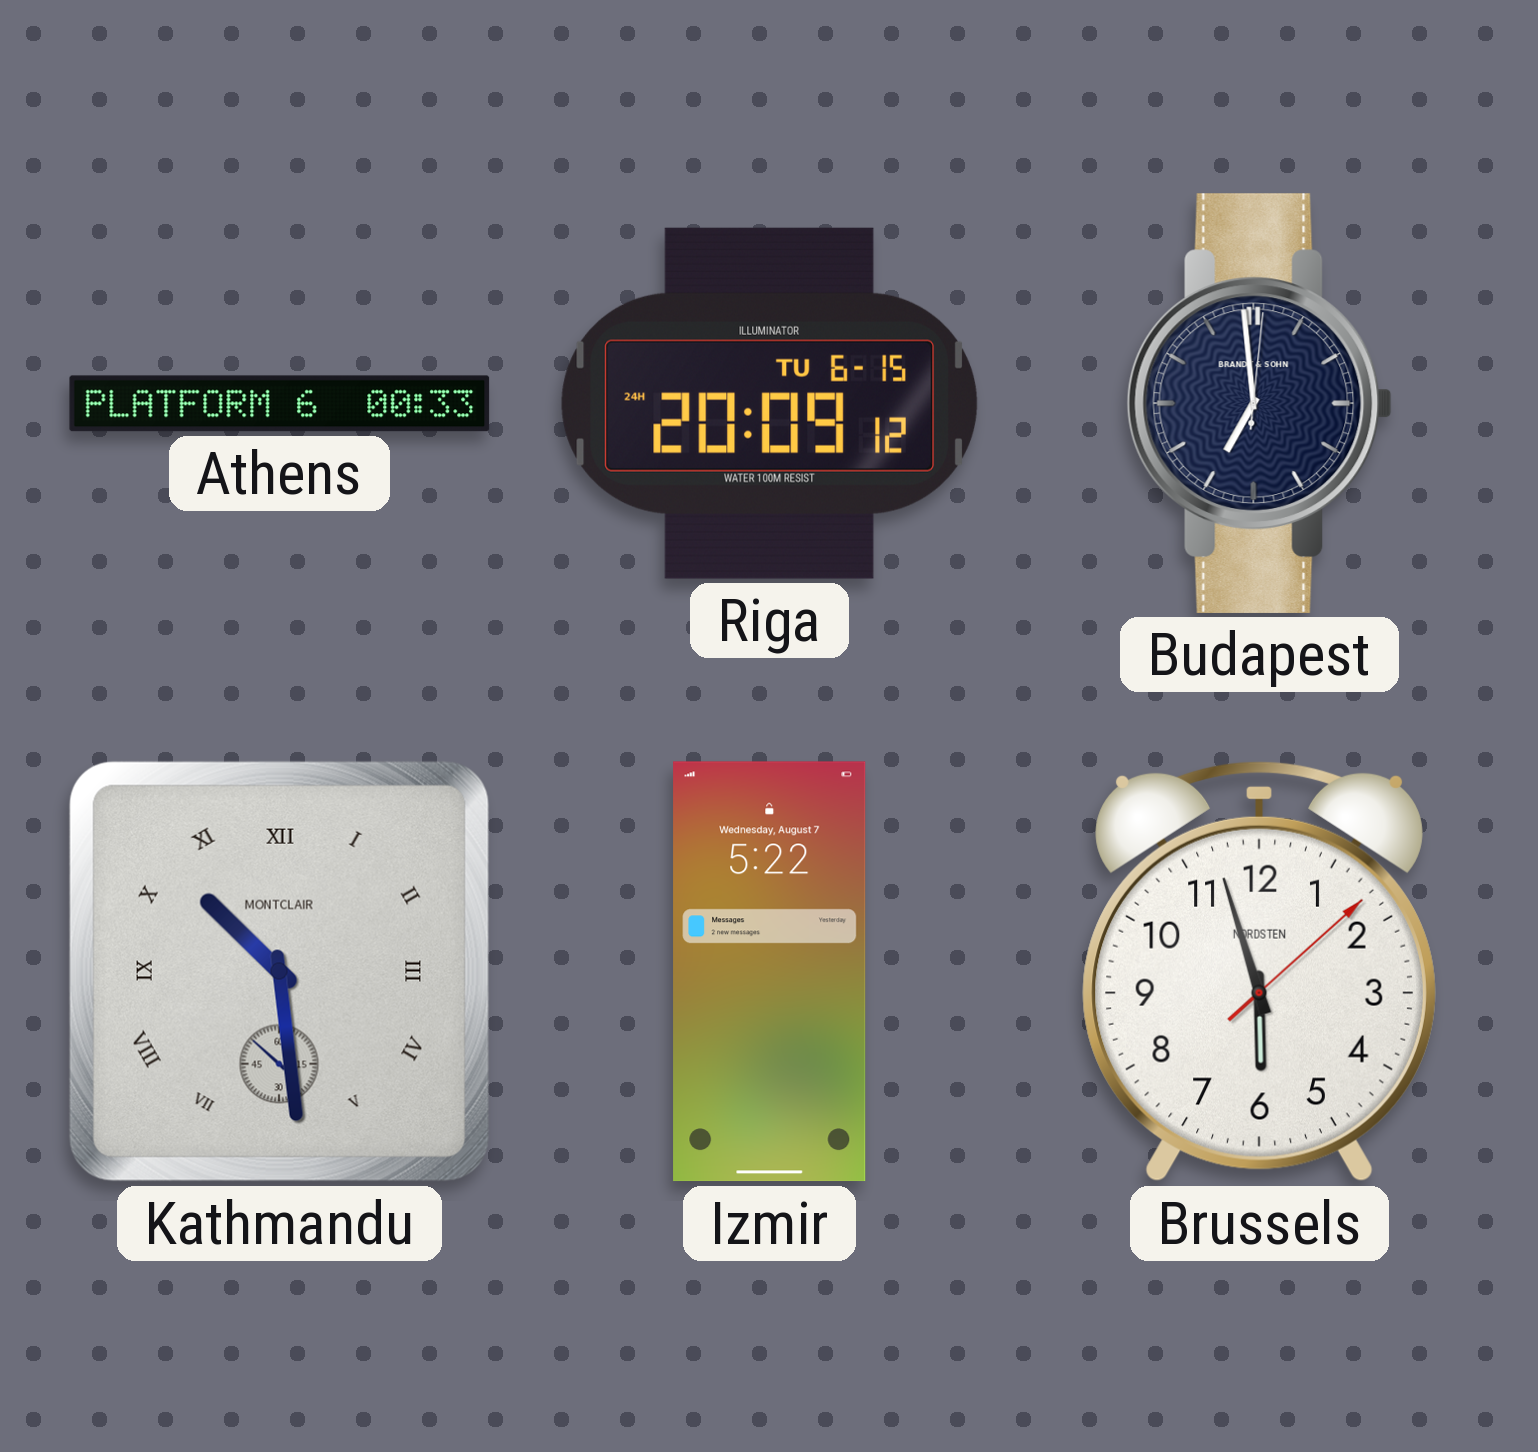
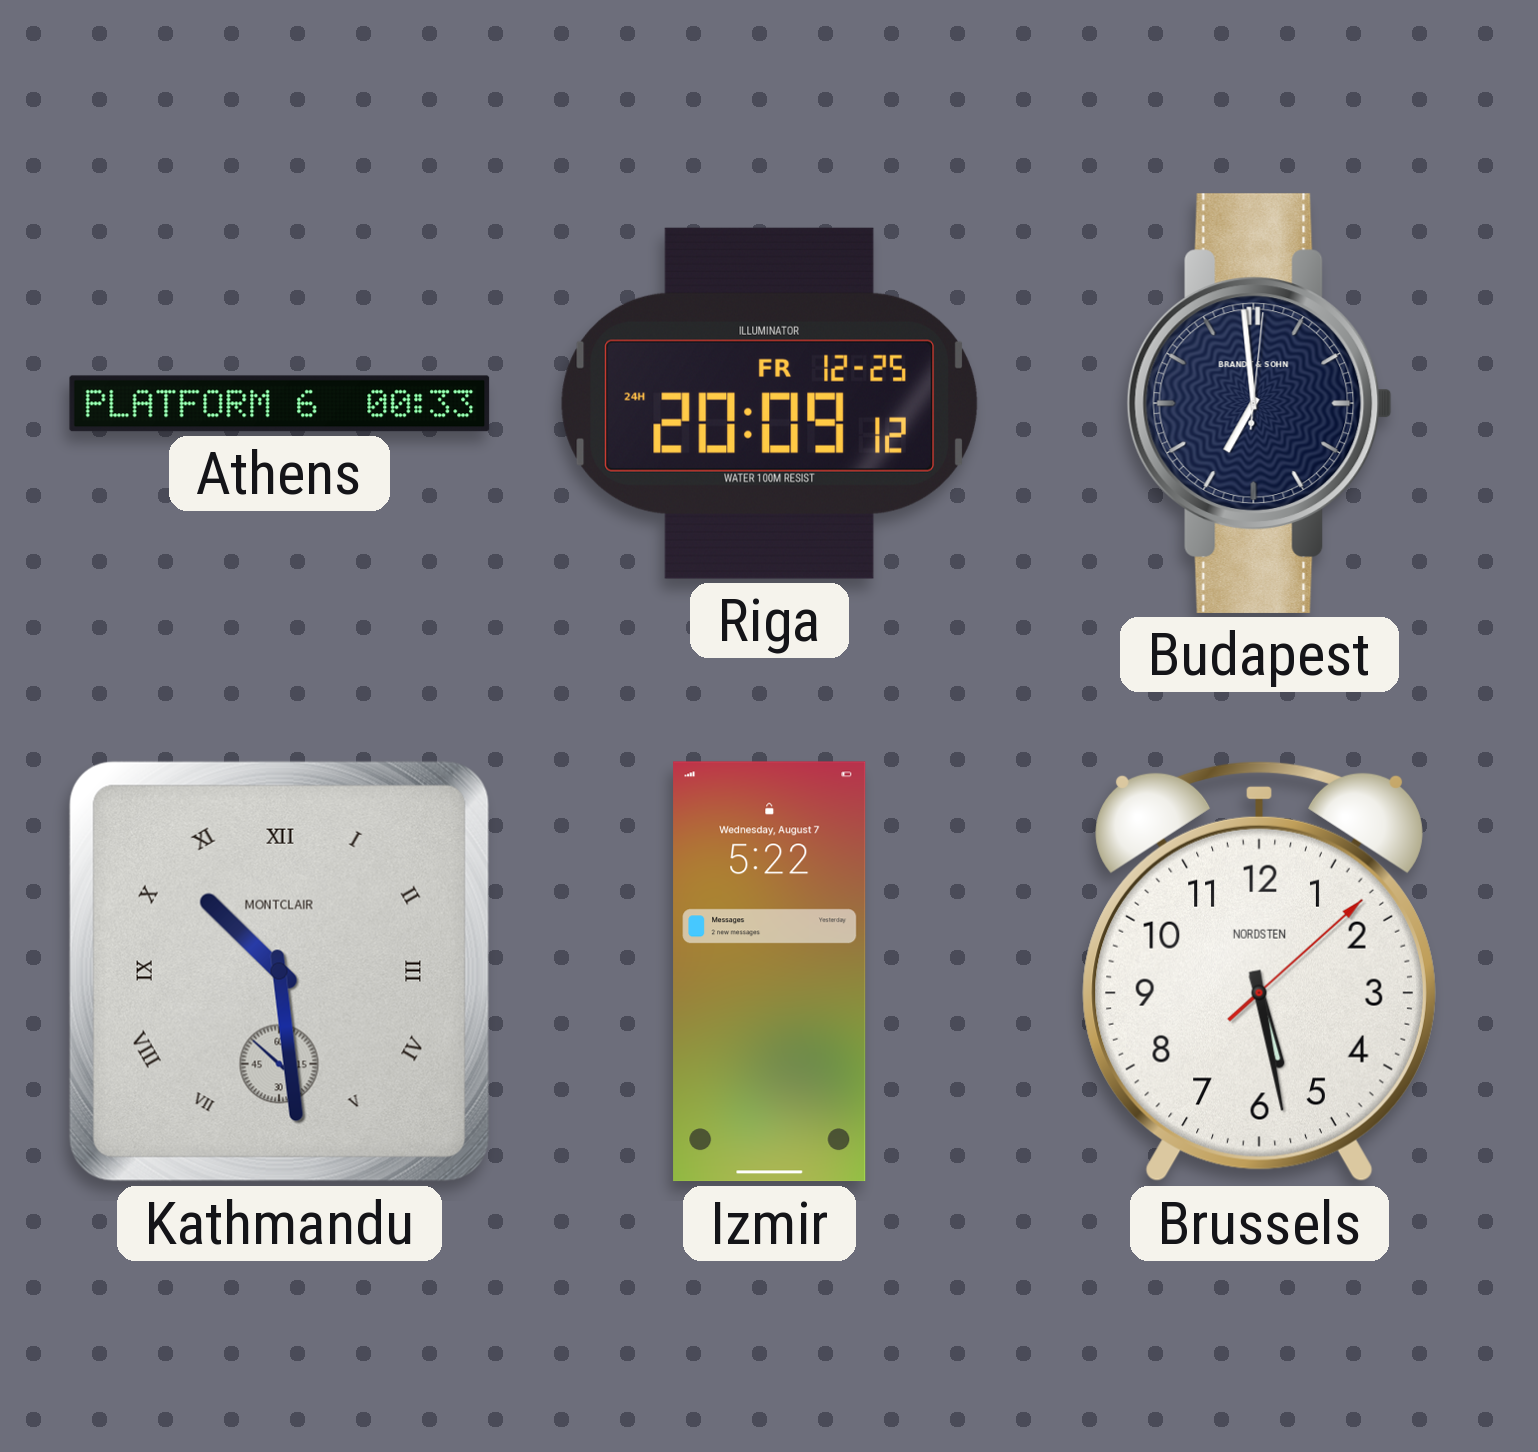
Riga date: TU 6-15 -> FR 12-25
Brussels: 5:57 -> 5:28
